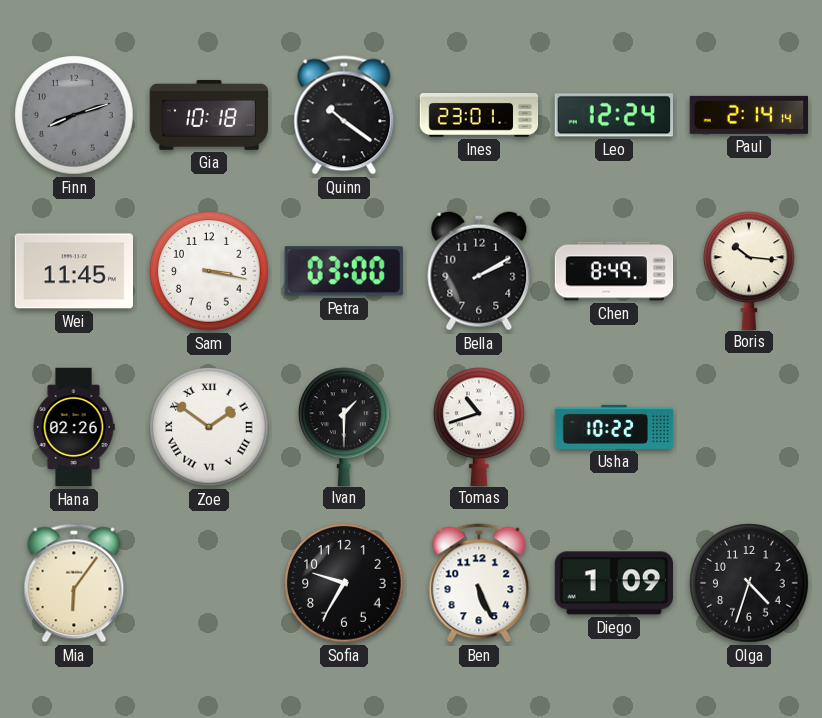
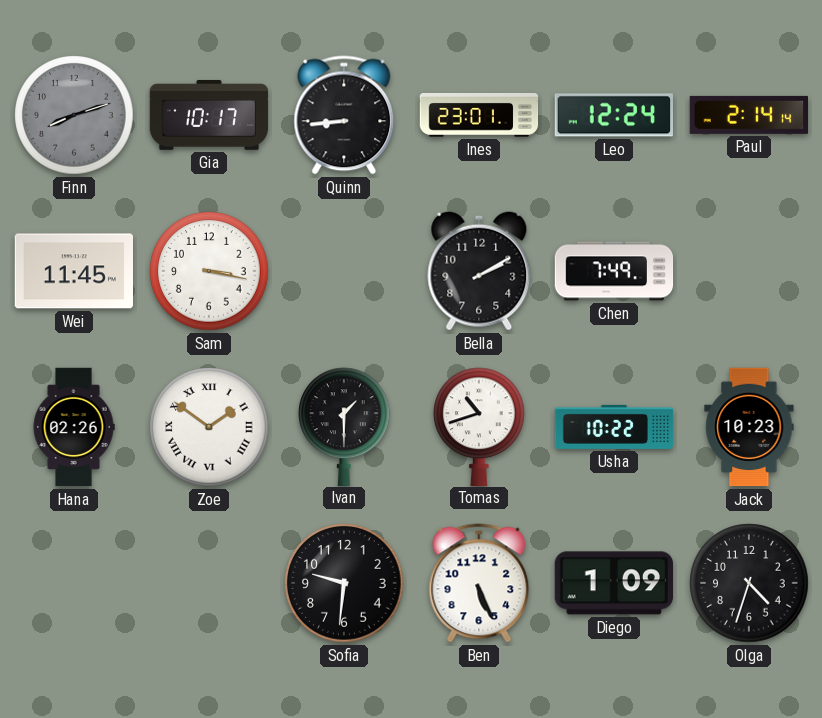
Gia: 10:18 -> 10:17
Quinn: 10:21 -> 8:44
Petra: 03:00 -> none
Chen: 8:49 -> 7:49
Boris: 10:16 -> none
Jack: none -> 10:23
Mia: 6:06 -> none
Sofia: 9:35 -> 9:31
